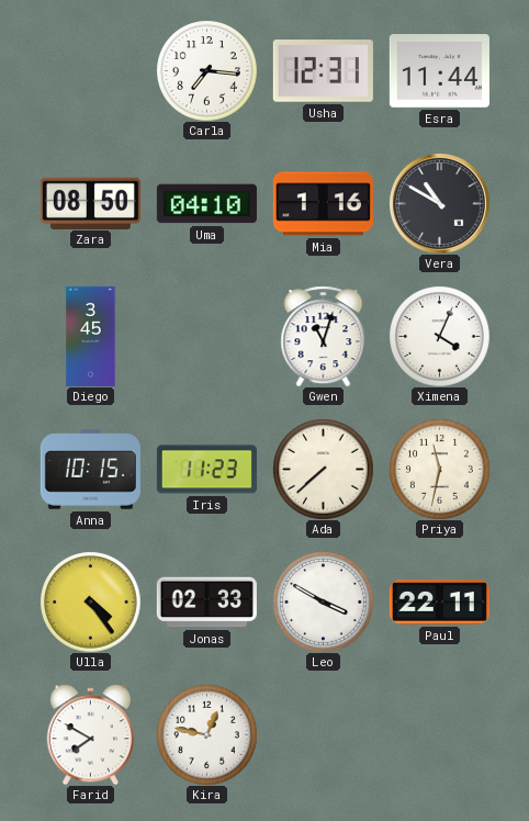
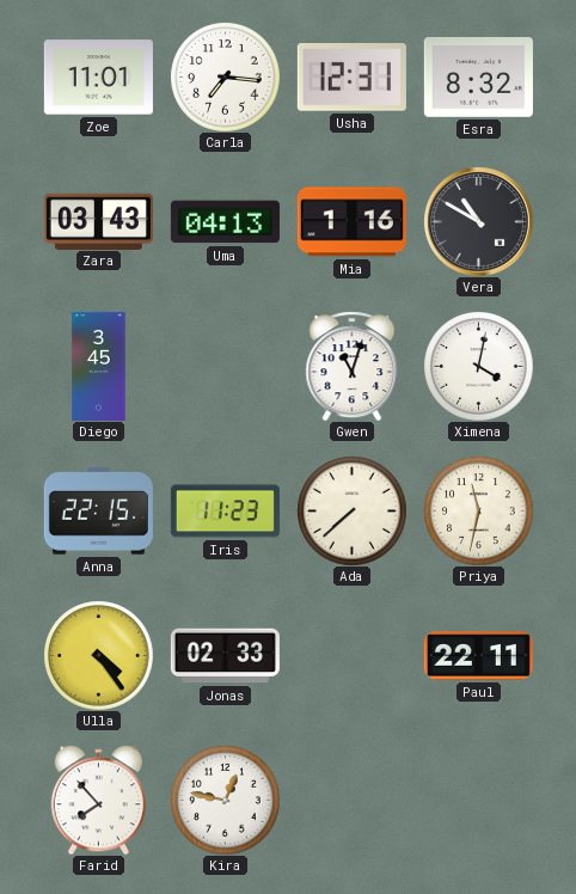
Zoe: none -> 11:01
Esra: 11:44 -> 8:32
Zara: 08:50 -> 03:43
Uma: 04:10 -> 04:13
Ximena: 4:04 -> 4:02
Anna: 10:15 -> 22:15
Leo: 3:50 -> none
Farid: 7:50 -> 7:53
